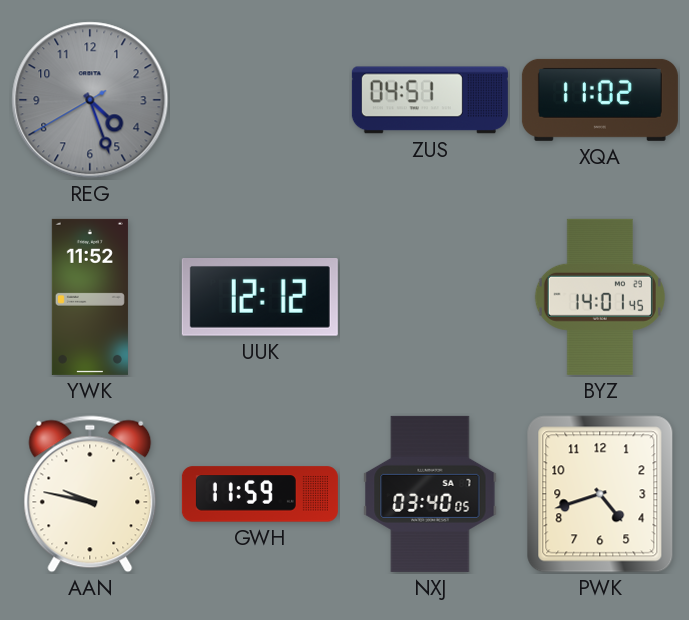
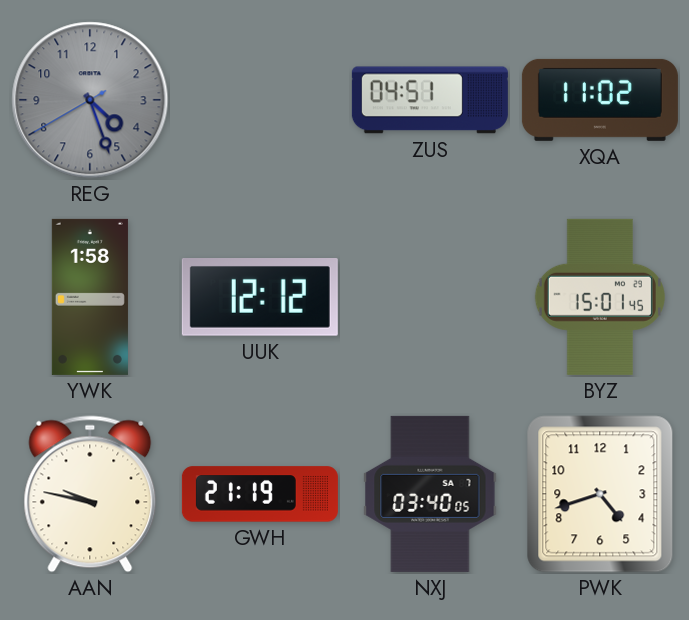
YWK: 11:52 -> 1:58
BYZ: 14:01 -> 15:01
GWH: 11:59 -> 21:19
